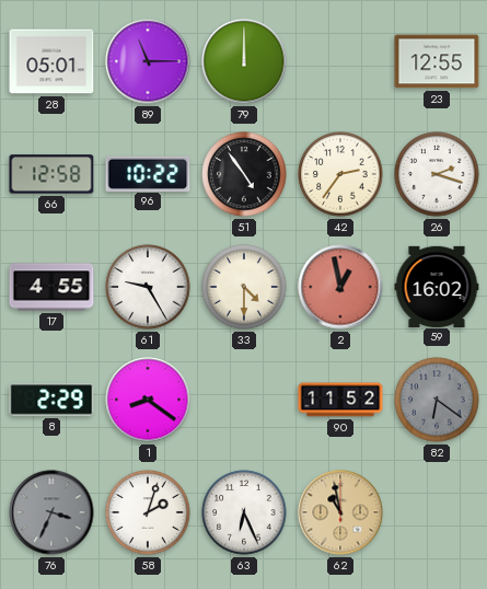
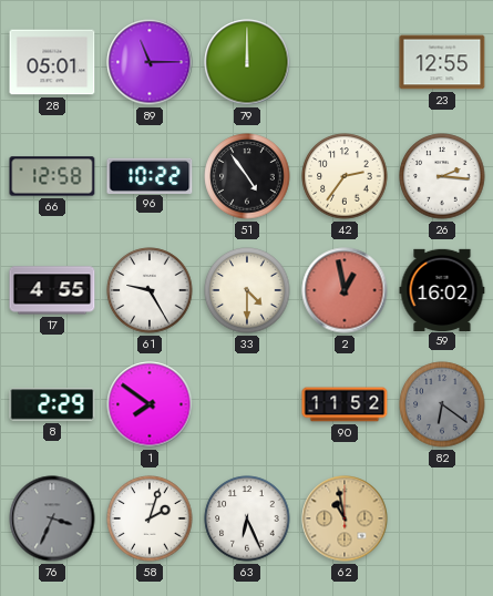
26: 2:18 -> 2:16
1: 8:21 -> 7:51
